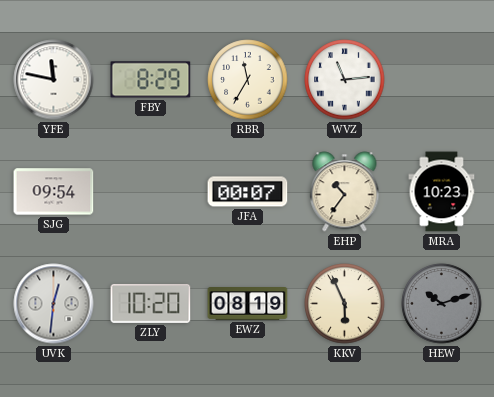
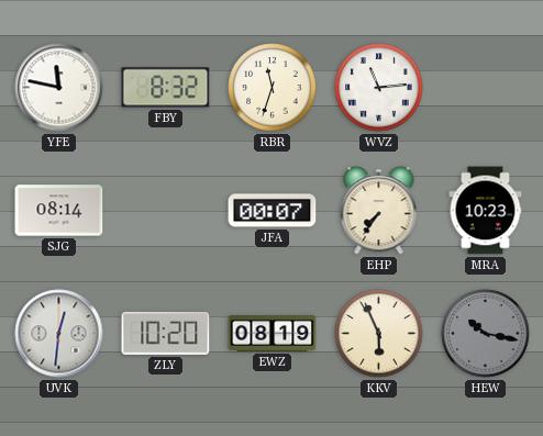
FBY: 8:29 -> 8:32
RBR: 11:35 -> 11:33
SJG: 09:54 -> 08:14
EHP: 10:36 -> 7:36
HEW: 10:12 -> 10:17
